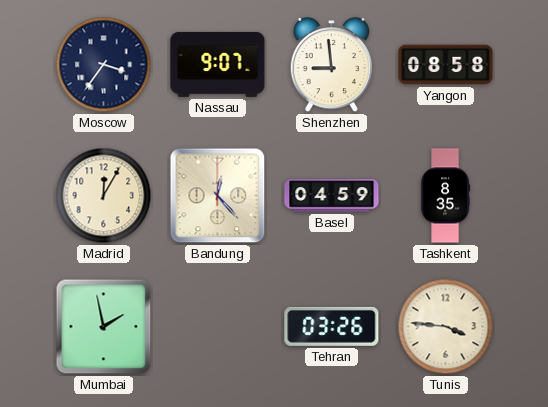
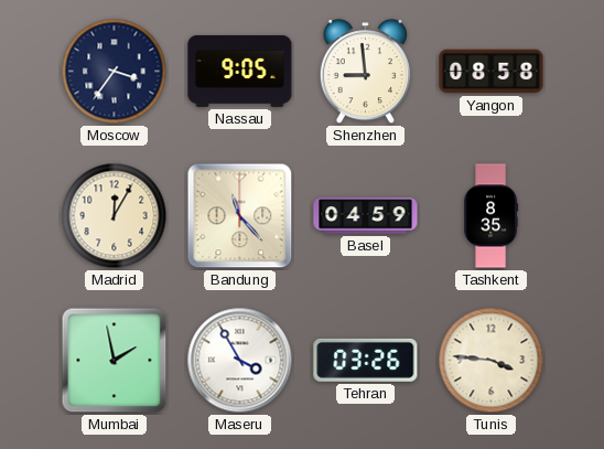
Nassau: 9:07 -> 9:05
Bandung: 12:23 -> 11:23
Maseru: none -> 3:55
